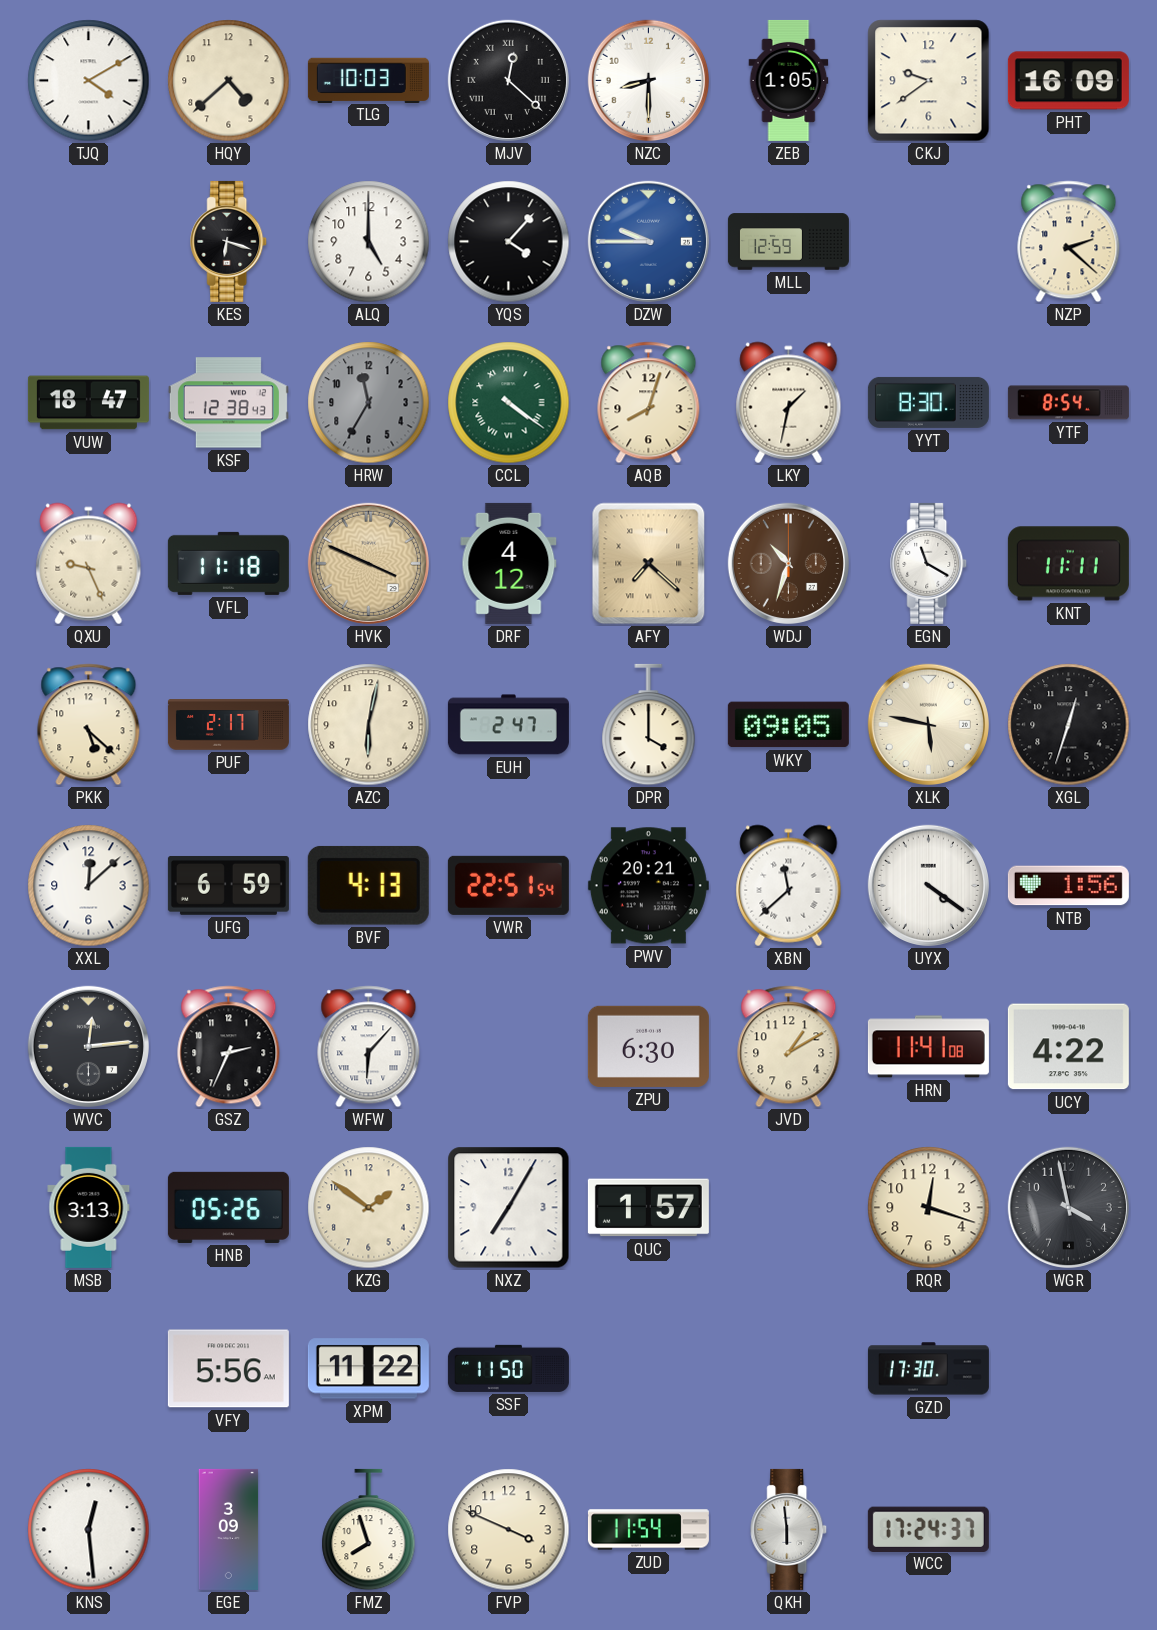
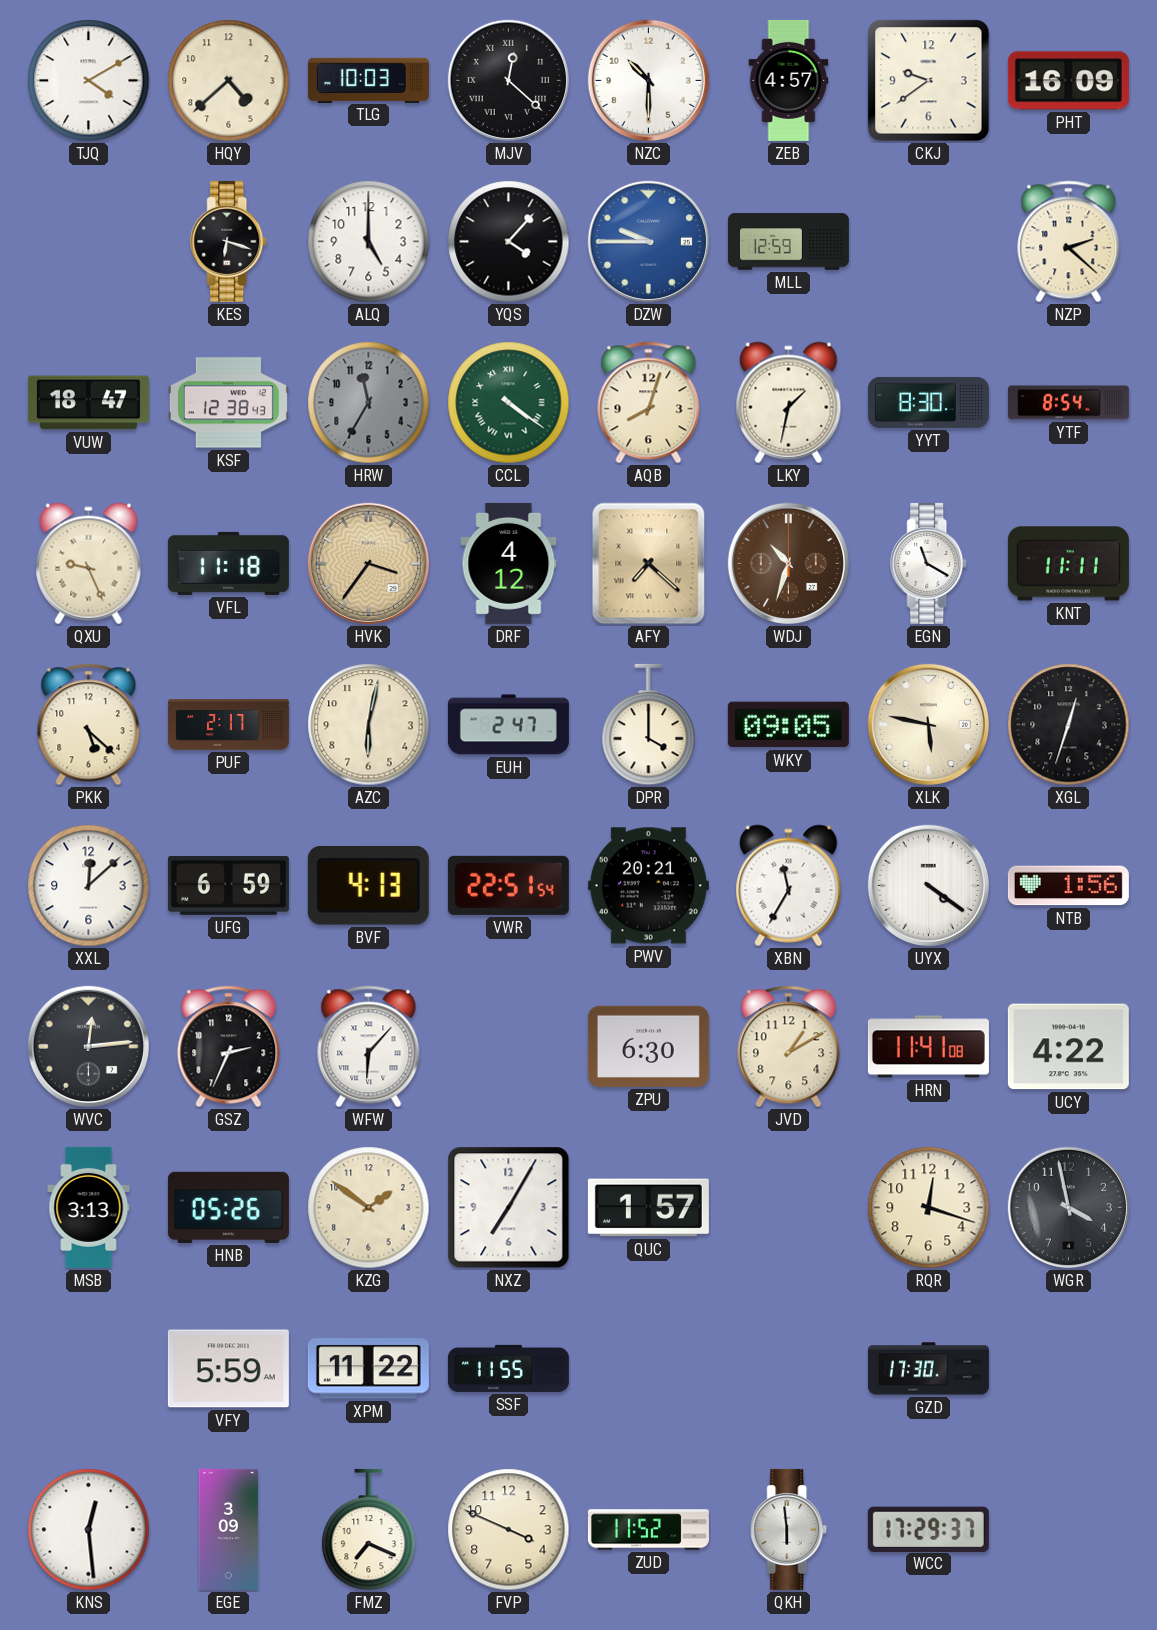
NZC: 8:30 -> 10:30
ZEB: 1:05 -> 4:57
HVK: 3:49 -> 3:36
XBN: 11:38 -> 11:35
VFY: 5:56 -> 5:59
SSF: 11:50 -> 11:55
FMZ: 7:57 -> 7:19
ZUD: 11:54 -> 11:52
WCC: 17:24 -> 17:29
